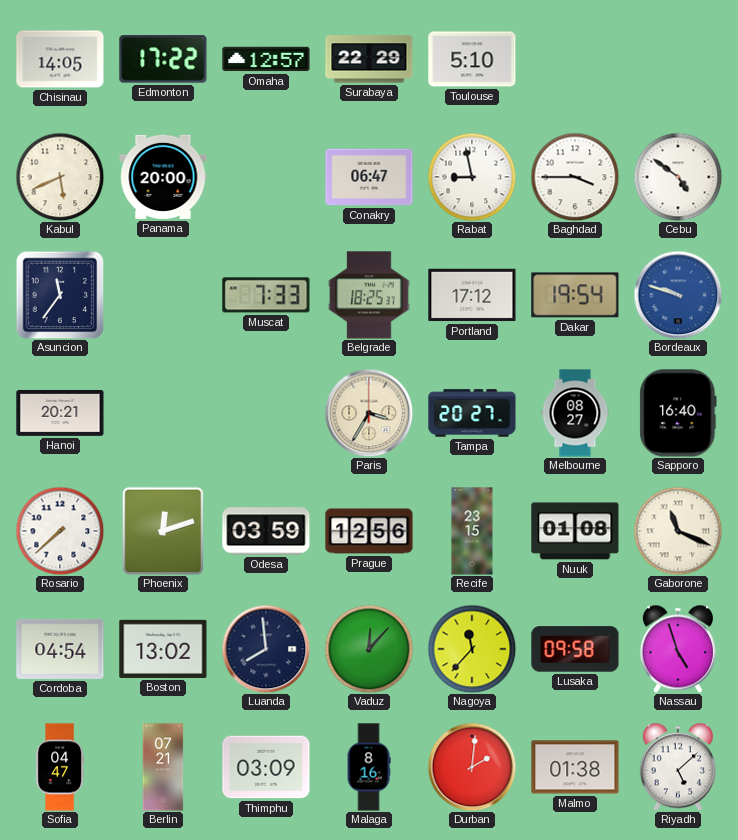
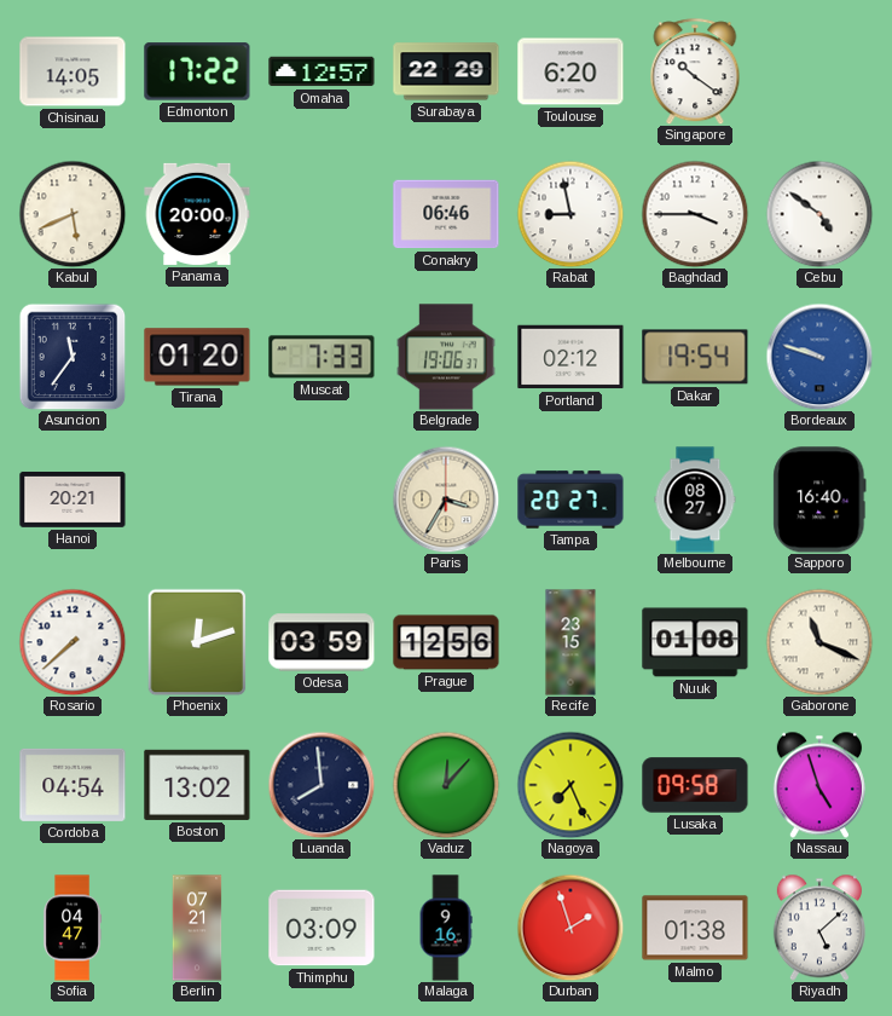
Toulouse: 5:10 -> 6:20
Singapore: none -> 10:21
Conakry: 06:47 -> 06:46
Tirana: none -> 01:20
Belgrade: 18:25 -> 19:06
Portland: 17:12 -> 02:12
Nagoya: 11:37 -> 7:26
Malaga: 8:16 -> 9:16
Durban: 2:01 -> 1:57
